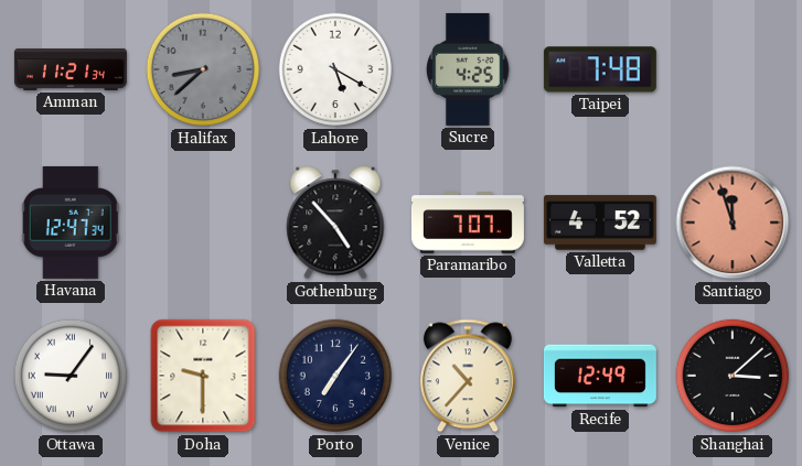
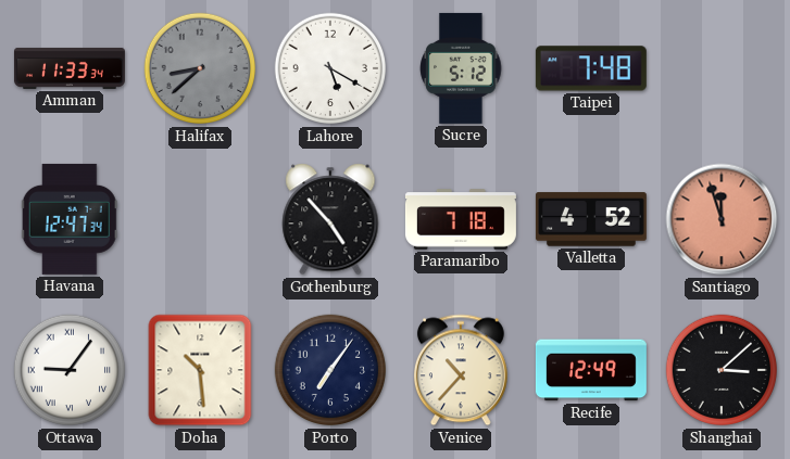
Amman: 11:21 -> 11:33
Sucre: 4:25 -> 5:12
Paramaribo: 7:07 -> 7:18
Doha: 9:30 -> 10:29
